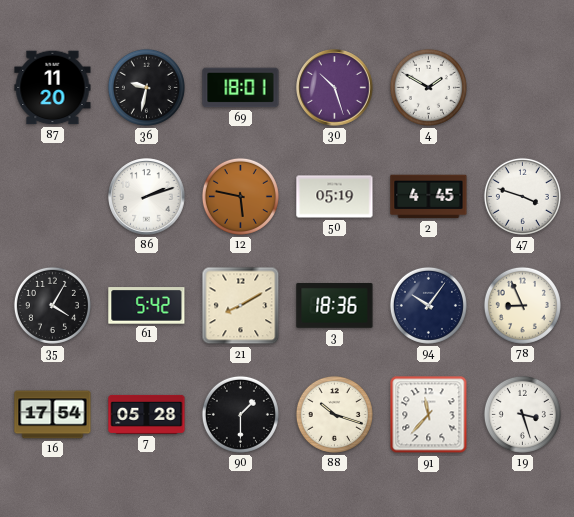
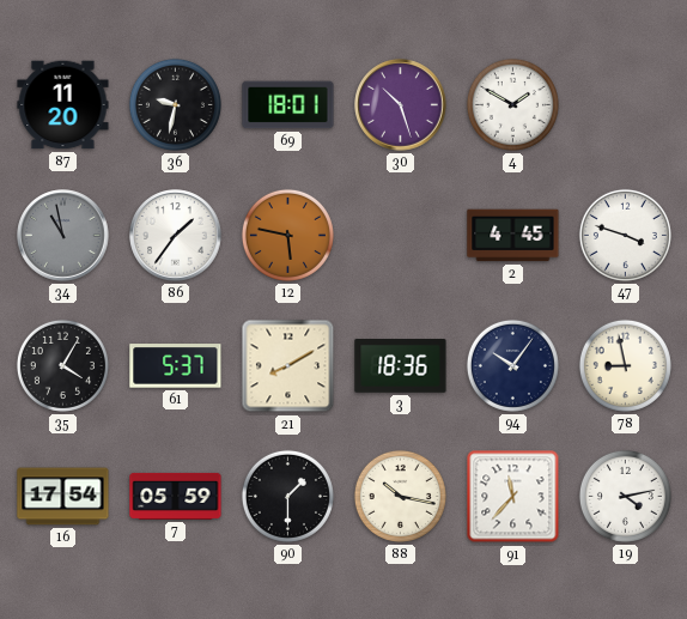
34: none -> 10:58
86: 2:12 -> 1:36
50: 05:19 -> none
61: 5:42 -> 5:37
78: 8:56 -> 8:58
7: 05:28 -> 05:59
88: 10:18 -> 10:17
19: 3:27 -> 4:13
